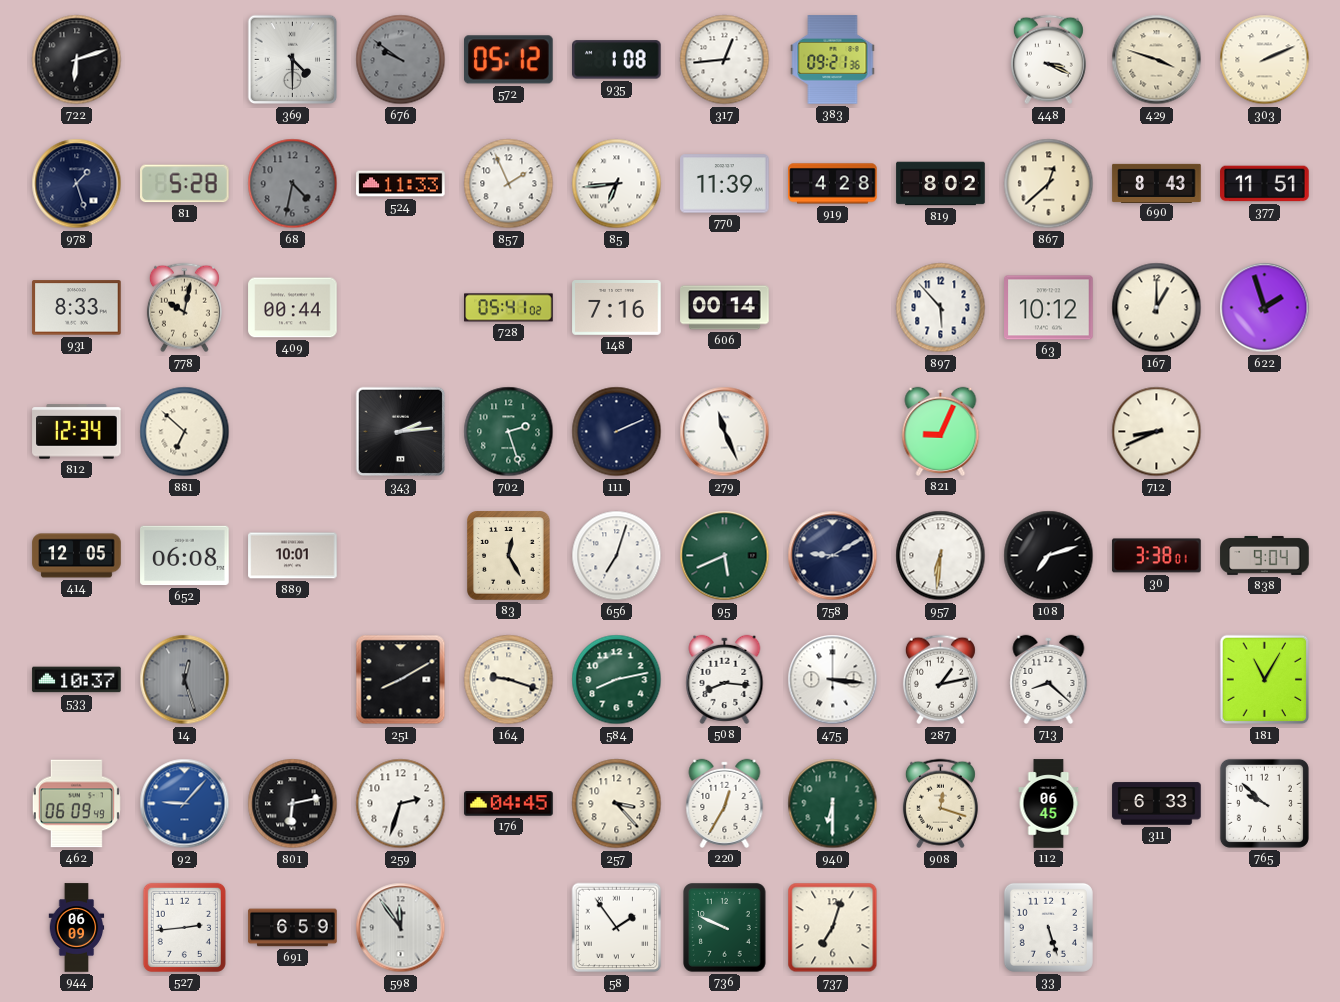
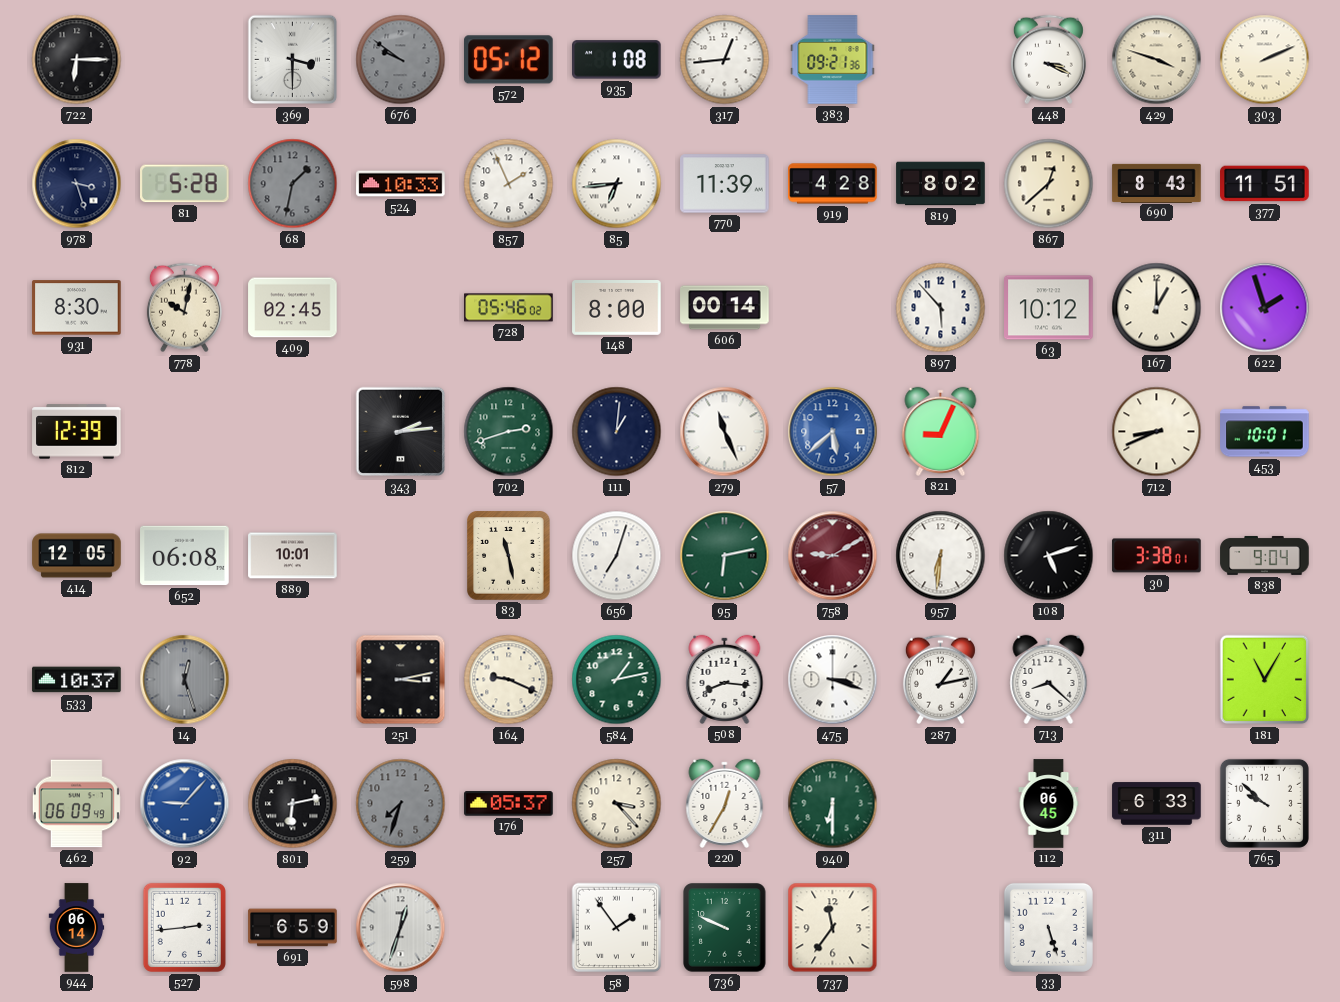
722: 6:12 -> 6:15
369: 4:30 -> 3:30
978: 1:27 -> 3:27
68: 4:32 -> 1:32
524: 11:33 -> 10:33
931: 8:33 -> 8:30
409: 00:44 -> 02:45
728: 05:41 -> 05:46
148: 7:16 -> 8:00
812: 12:34 -> 12:39
881: 6:52 -> none
702: 2:27 -> 2:42
111: 2:11 -> 1:01
57: none -> 5:38
453: none -> 10:01
83: 12:25 -> 11:28
95: 5:41 -> 6:13
758 dial: navy -> burgundy
108: 7:12 -> 5:12
251: 8:10 -> 3:13
164: 9:18 -> 9:19
584: 8:13 -> 1:13
475: 3:16 -> 3:18
259: 2:33 -> 7:33
259 dial: white -> grey
176: 04:45 -> 05:37
908: 12:18 -> none
944: 06:09 -> 06:14
598: 11:54 -> 12:33
737: 7:03 -> 11:36
